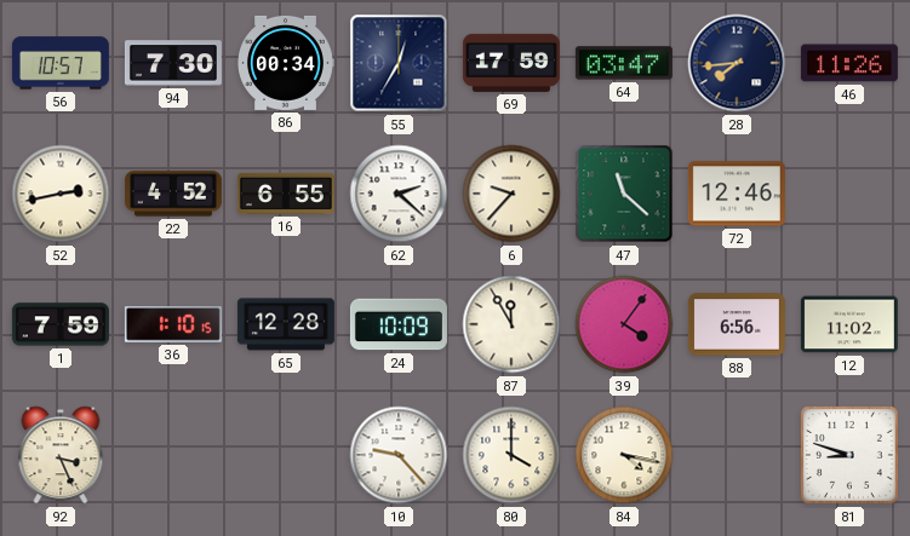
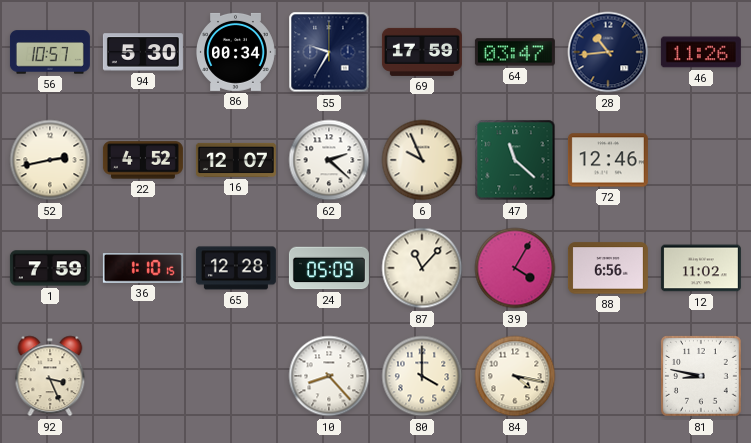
94: 7:30 -> 5:30
55: 12:35 -> 9:35
28: 7:44 -> 10:44
16: 6:55 -> 12:07
6: 9:37 -> 9:56
24: 10:09 -> 05:09
87: 11:55 -> 11:07
39: 4:06 -> 4:05
10: 9:23 -> 8:23
81: 8:48 -> 8:47
